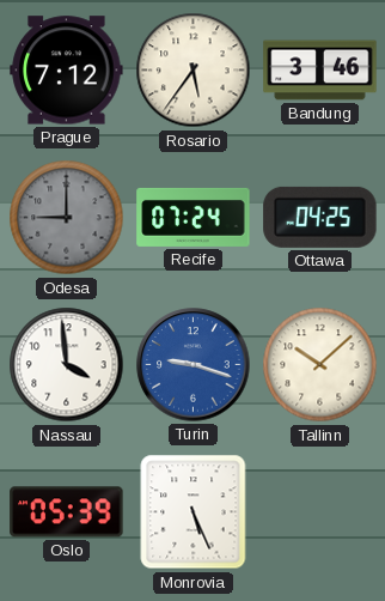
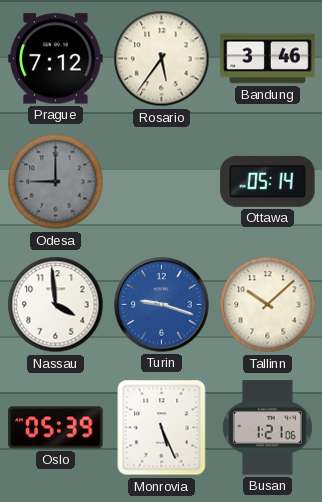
Recife: 07:24 -> none
Ottawa: 04:25 -> 05:14
Busan: none -> 1:21
